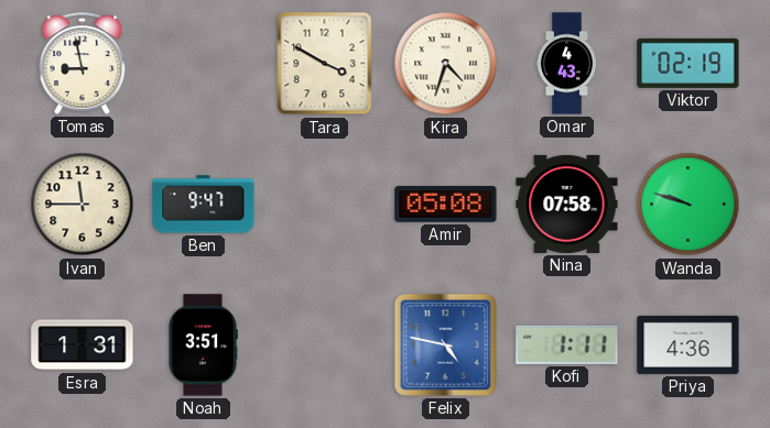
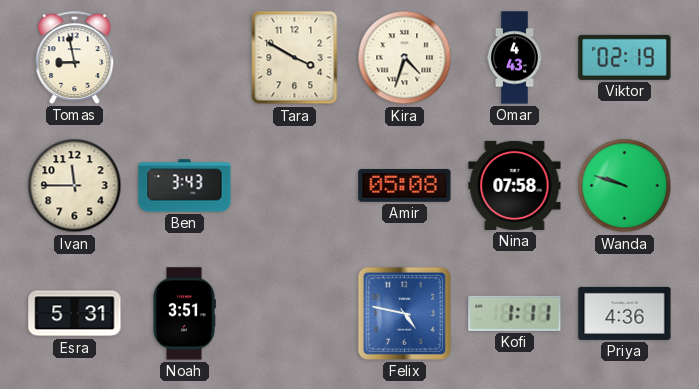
Ben: 9:47 -> 3:43
Esra: 1:31 -> 5:31
